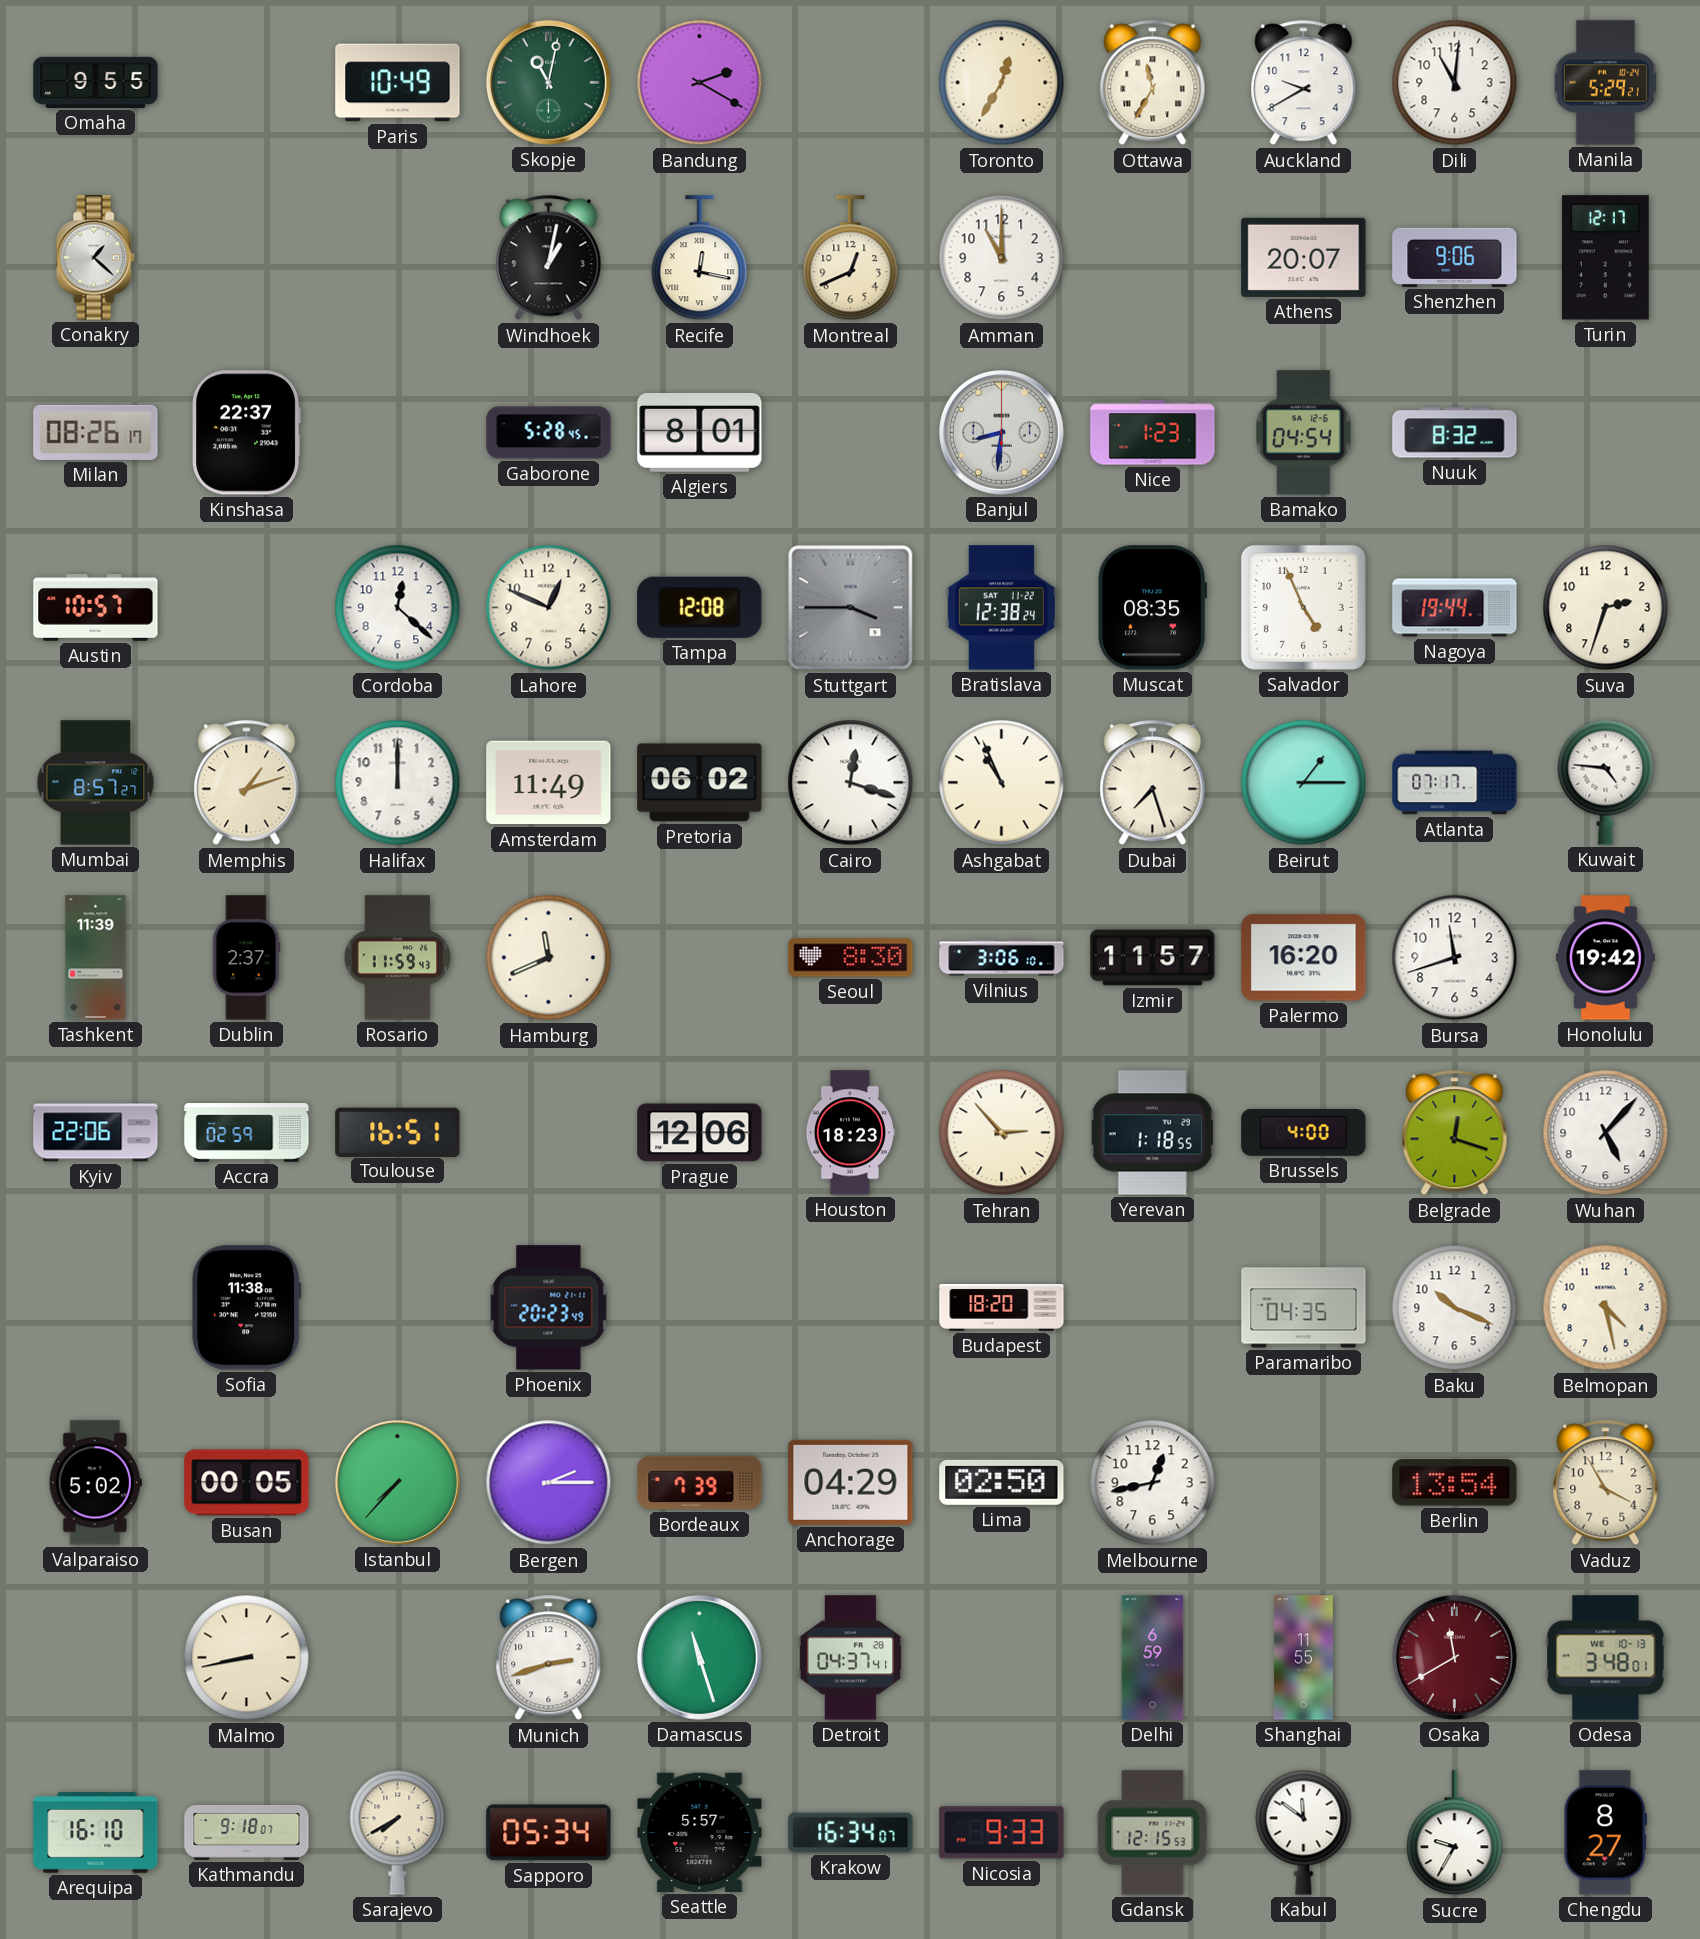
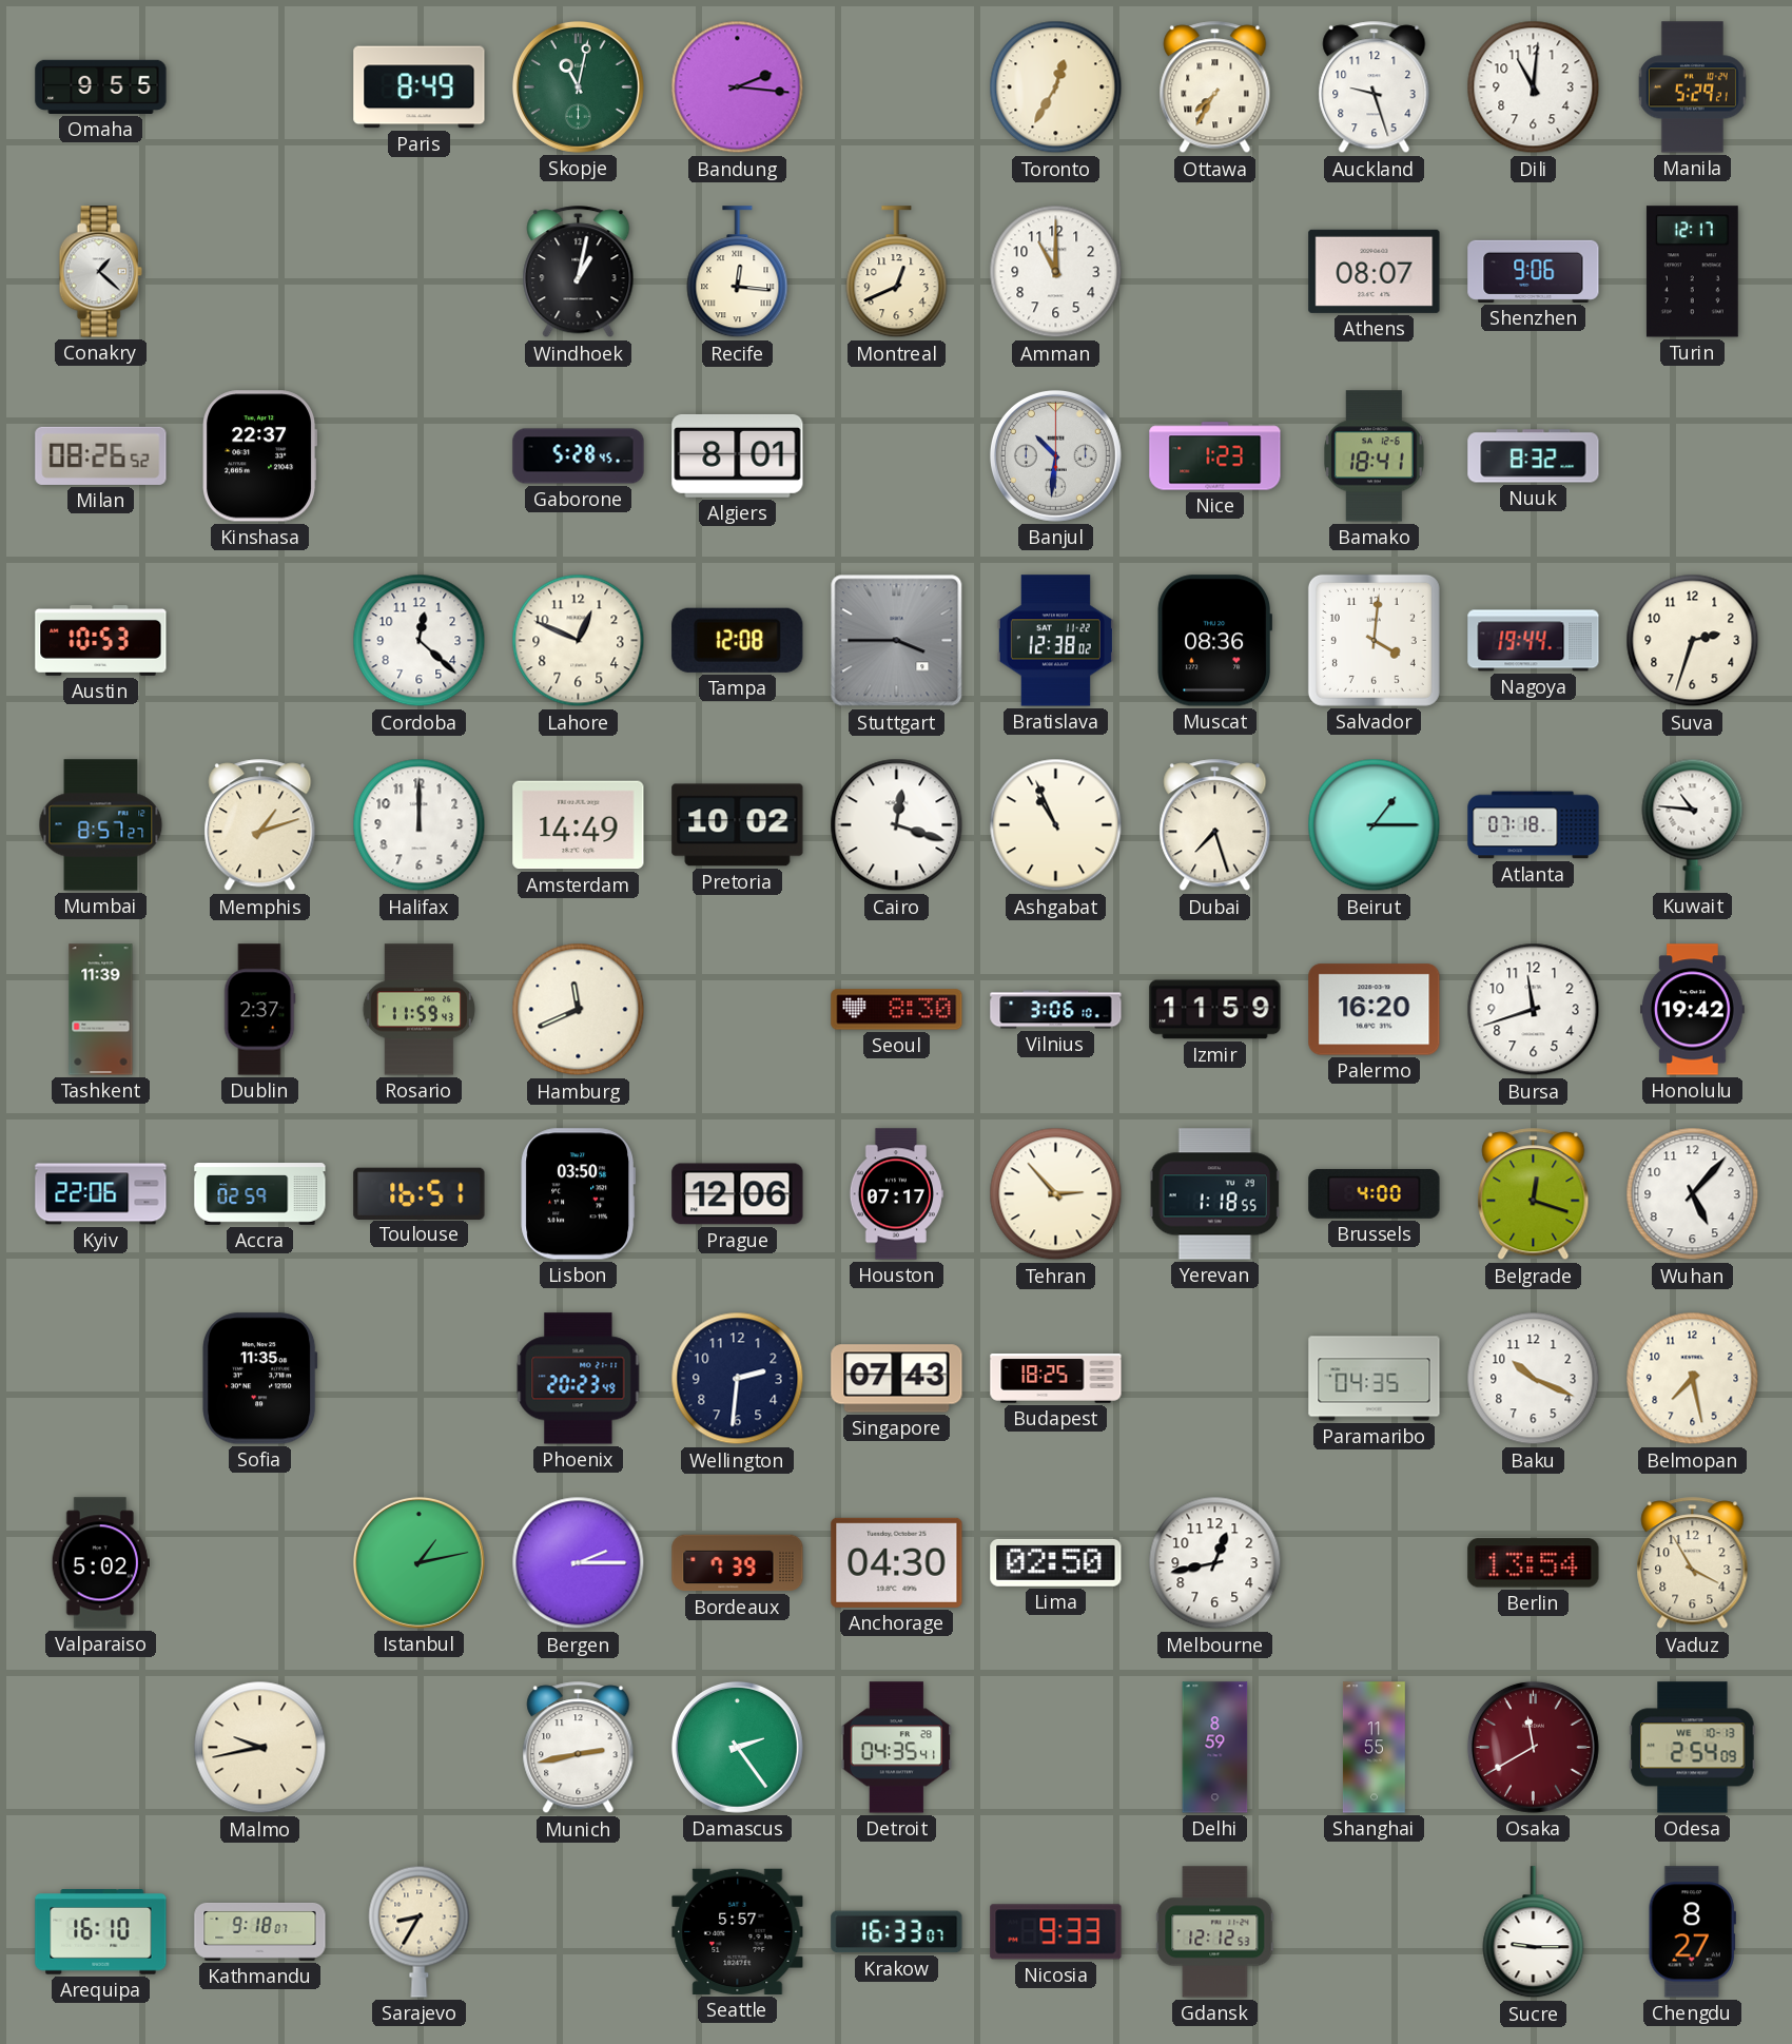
Paris: 10:49 -> 8:49
Bandung: 2:20 -> 2:16
Ottawa: 11:35 -> 7:35
Auckland: 9:40 -> 9:27
Recife: 12:17 -> 12:16
Athens: 20:07 -> 08:07
Milan: 08:26:17 -> 08:26:52
Banjul: 8:31 -> 10:31
Bamako: 04:54 -> 18:41
Austin: 10:57 -> 10:53
Bratislava: 12:38:24 -> 12:38:02
Muscat: 08:35 -> 08:36
Salvador: 4:56 -> 4:01
Amsterdam: 11:49 -> 14:49
Pretoria: 06:02 -> 10:02
Atlanta: 07:17 -> 07:18
Kuwait: 4:46 -> 10:46
Izmir: 11:57 -> 11:59
Lisbon: none -> 03:50
Houston: 18:23 -> 07:17
Sofia: 11:38 -> 11:35
Wellington: none -> 2:31
Singapore: none -> 07:43
Budapest: 18:20 -> 18:25
Belmopan: 4:28 -> 7:28
Busan: 00:05 -> none
Istanbul: 7:37 -> 1:13
Anchorage: 04:29 -> 04:30
Malmo: 8:43 -> 9:43
Munich: 2:42 -> 2:43
Damascus: 11:27 -> 2:24
Detroit: 04:37 -> 04:35
Delhi: 6:59 -> 8:59
Odesa: 3:48 -> 2:54
Sarajevo: 7:40 -> 8:35
Sapporo: 05:34 -> none
Krakow: 16:34 -> 16:33
Gdansk: 12:15 -> 12:12
Kabul: 11:51 -> none
Sucre: 9:35 -> 9:15
